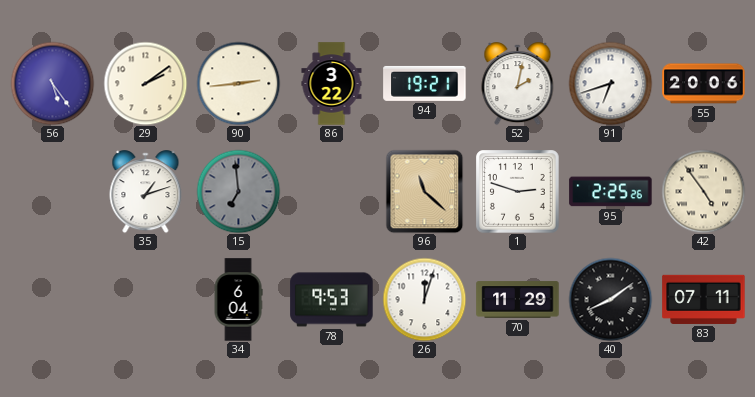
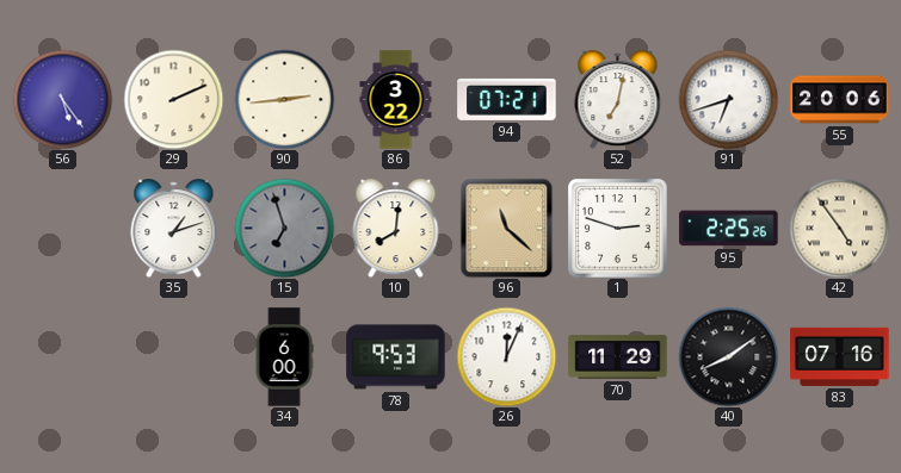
29: 2:09 -> 2:11
94: 19:21 -> 07:21
52: 2:02 -> 7:02
15: 6:59 -> 6:57
10: none -> 8:01
34: 6:04 -> 6:00
26: 12:03 -> 12:04
83: 07:11 -> 07:16
